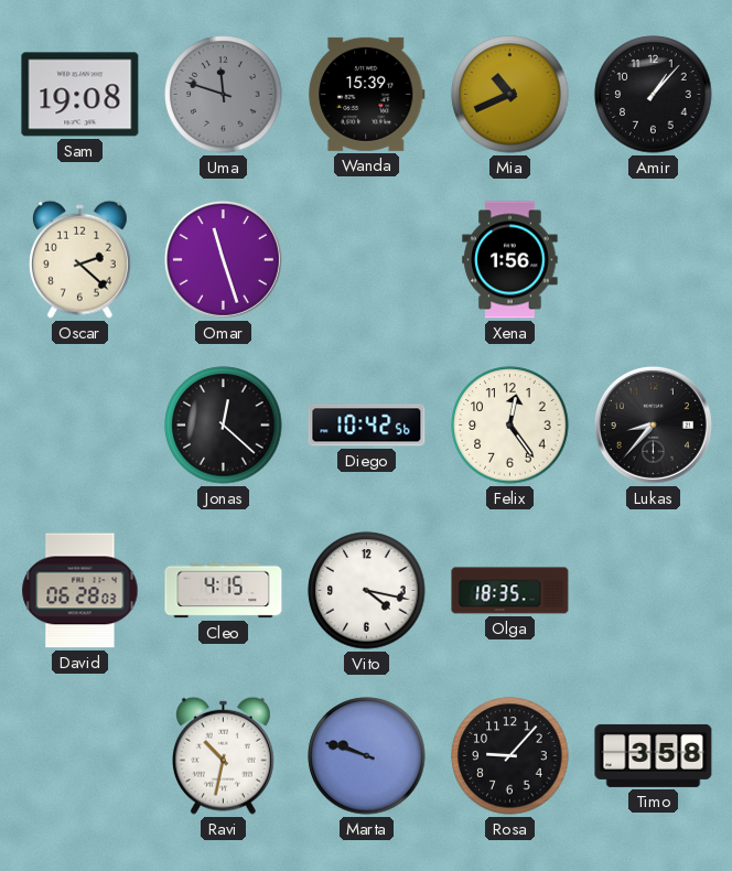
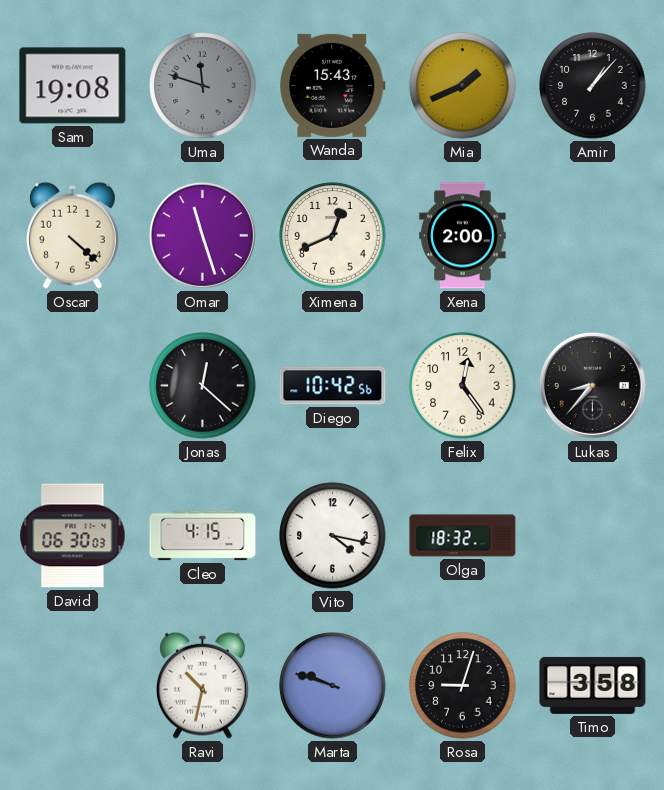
Wanda: 15:39 -> 15:43
Mia: 10:41 -> 1:41
Oscar: 2:22 -> 4:22
Ximena: none -> 12:41
Xena: 1:56 -> 2:00
David: 06:28 -> 06:30
Olga: 18:35 -> 18:32
Rosa: 9:07 -> 9:03
